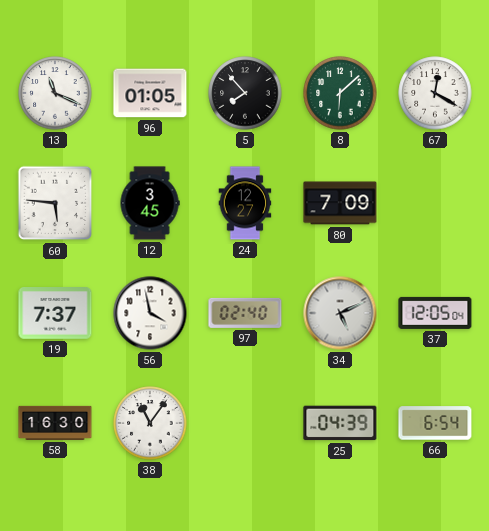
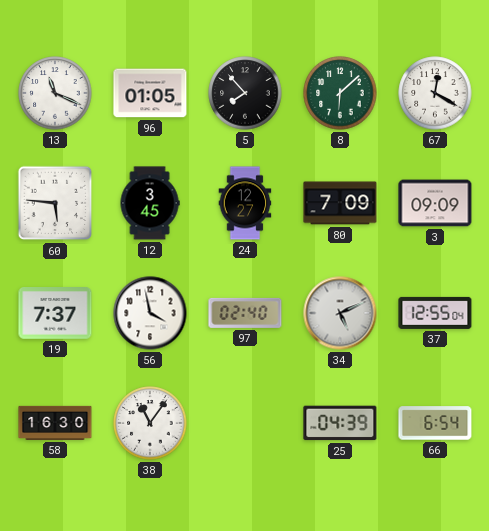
3: none -> 09:09
37: 12:05 -> 12:55
